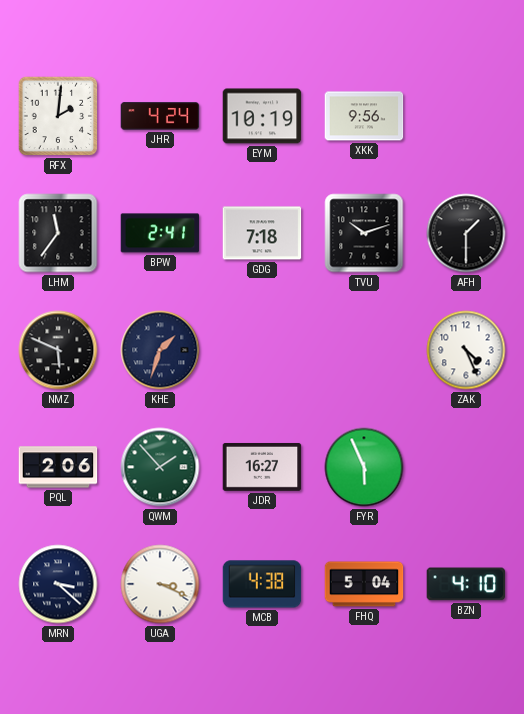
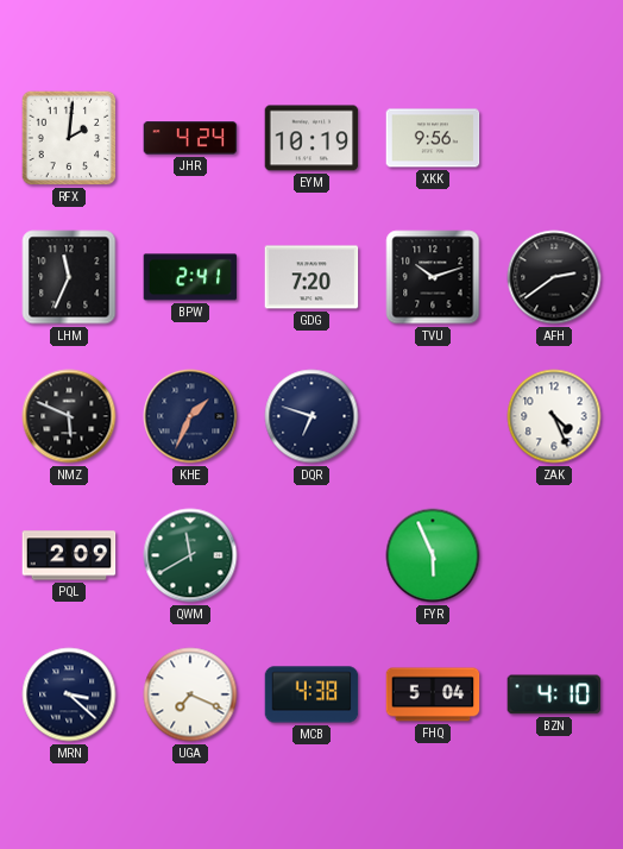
LHM: 11:36 -> 11:34
GDG: 7:18 -> 7:20
AFH: 1:30 -> 2:39
KHE: 1:33 -> 1:34
DQR: none -> 6:48
PQL: 2:06 -> 2:09
QWM: 1:53 -> 11:40
JDR: 16:27 -> none
UGA: 3:19 -> 7:19
